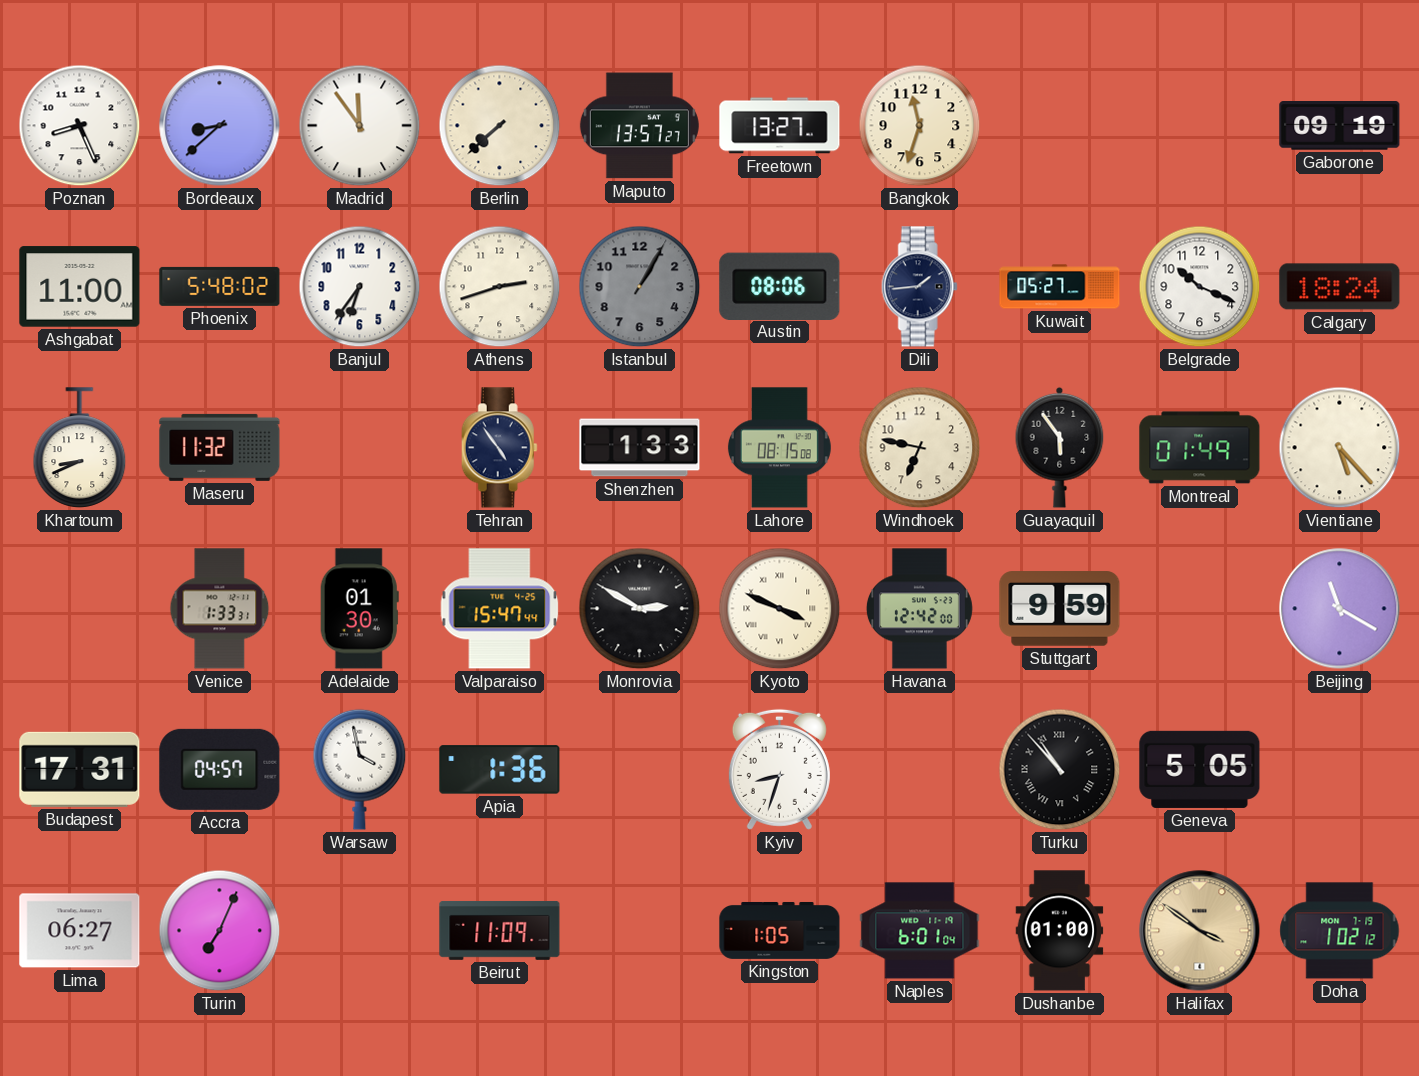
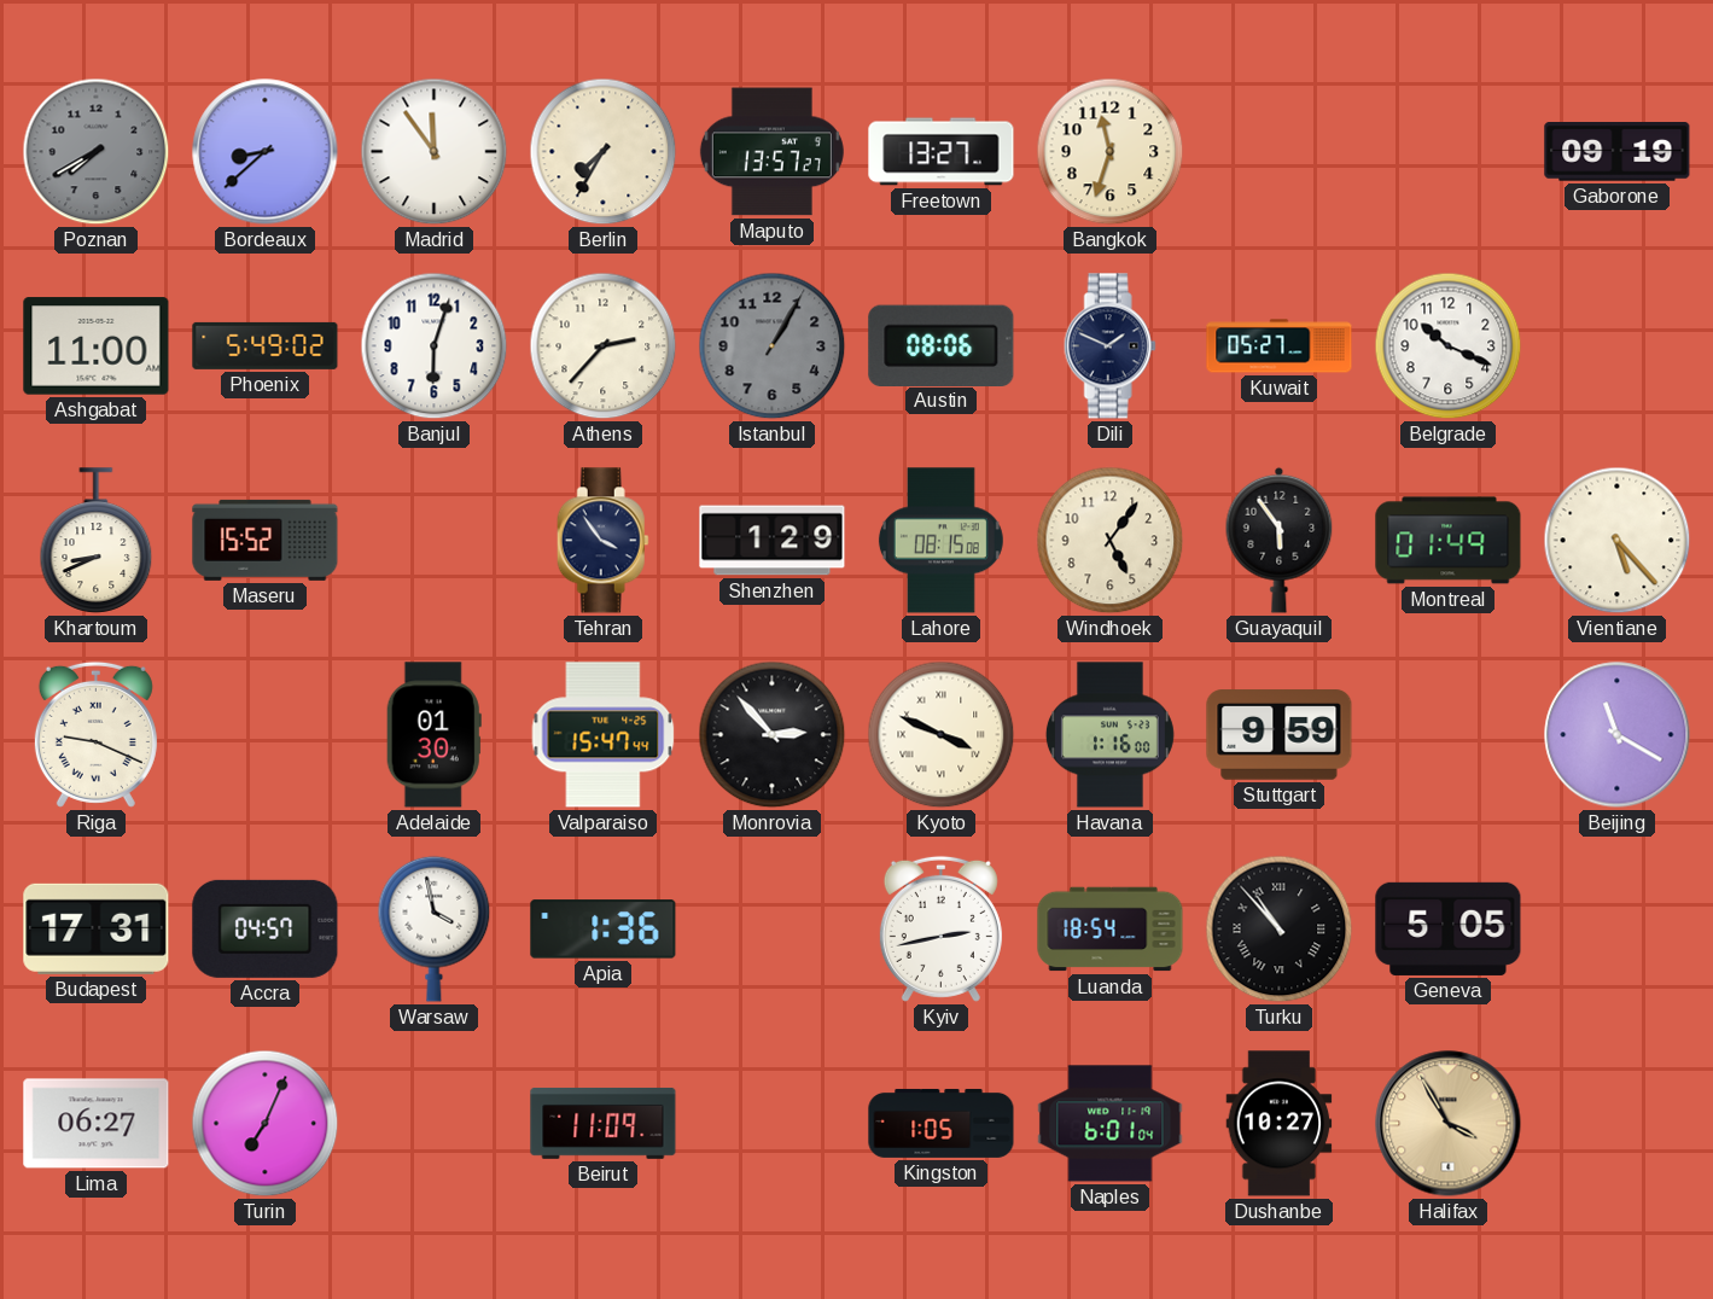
Poznan: 8:26 -> 7:40
Poznan dial: white -> grey
Berlin: 7:38 -> 7:35
Phoenix: 5:48 -> 5:49
Banjul: 6:36 -> 6:03
Athens: 2:42 -> 2:37
Dili: 1:44 -> 1:49
Calgary: 18:24 -> none
Maseru: 11:32 -> 15:52
Tehran: 4:54 -> 3:54
Shenzhen: 1:33 -> 1:29
Windhoek: 6:47 -> 5:06
Riga: none -> 9:19
Venice: 1:33 -> none
Monrovia: 2:50 -> 2:53
Havana: 12:42 -> 1:16
Kyiv: 8:33 -> 2:43
Luanda: none -> 18:54
Dushanbe: 01:00 -> 10:27
Halifax: 3:51 -> 3:55
Doha: 1:02 -> none
